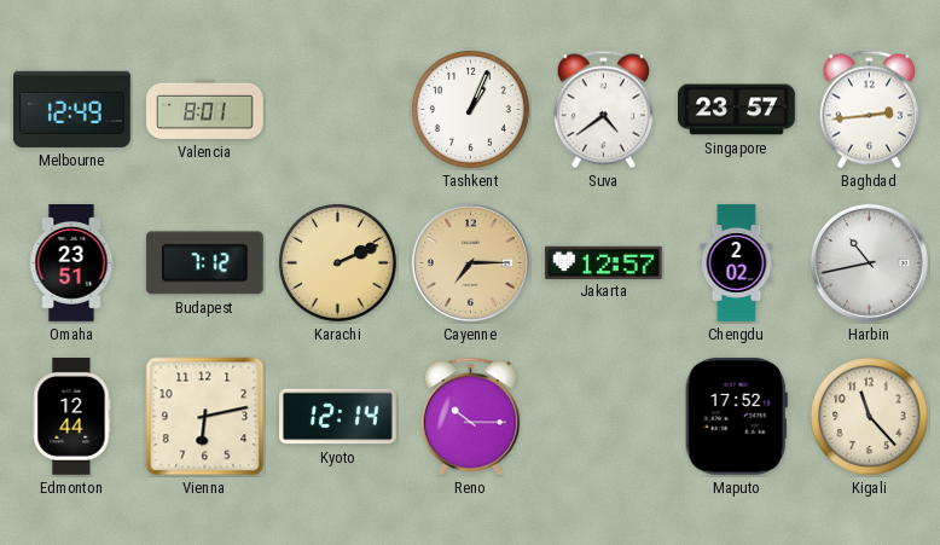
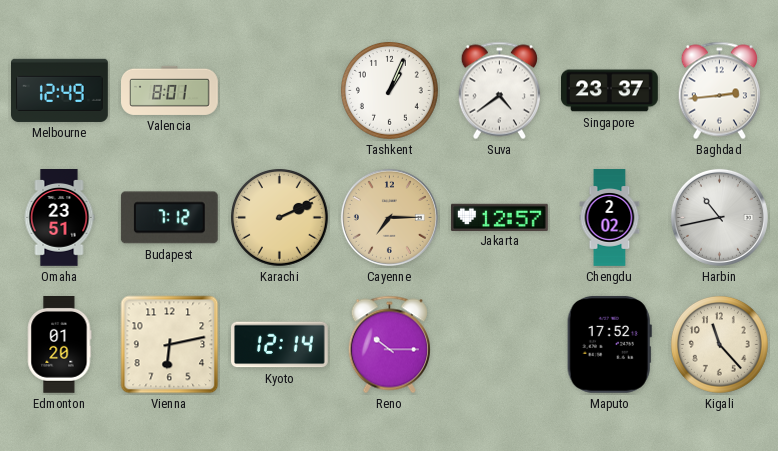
Singapore: 23:57 -> 23:37
Edmonton: 12:44 -> 01:20
